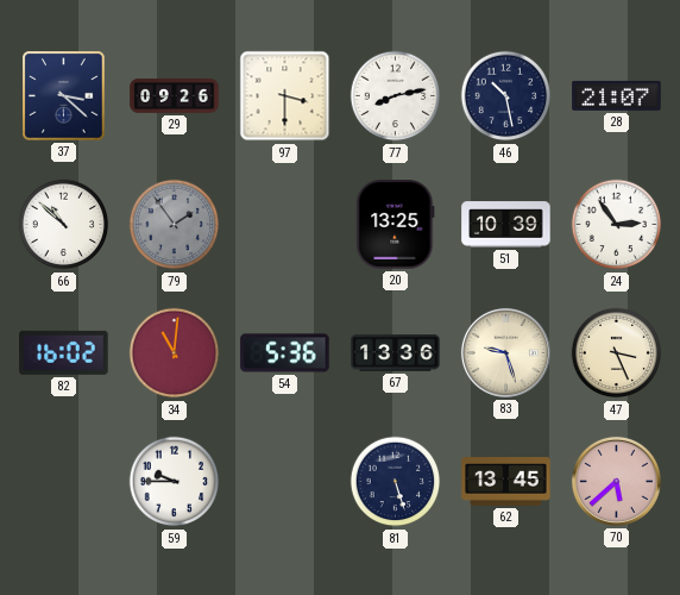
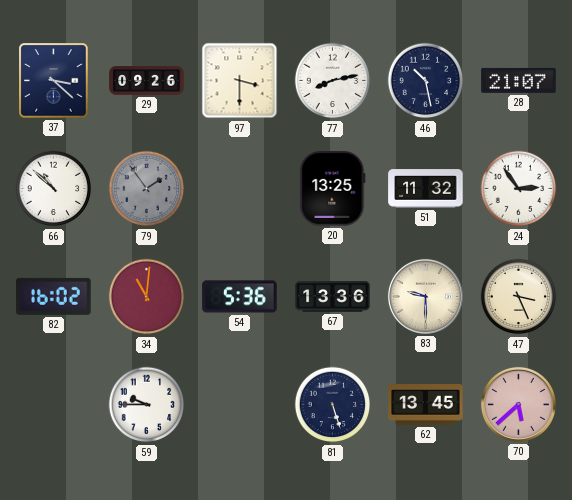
51: 10:39 -> 11:32
83: 9:27 -> 9:30
